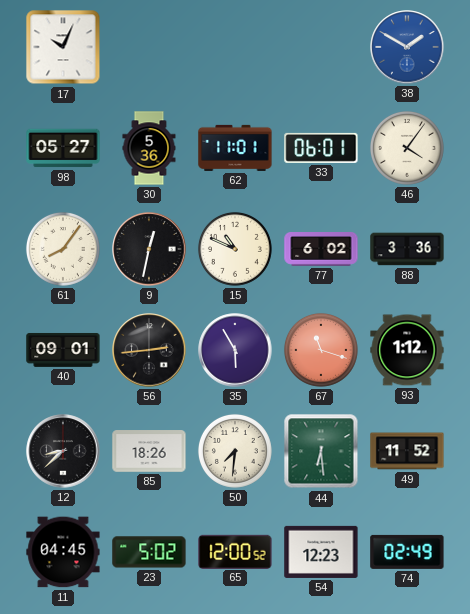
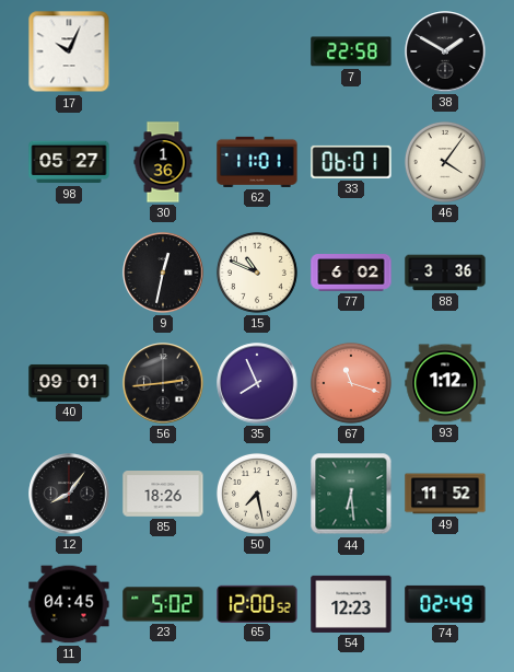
7: none -> 22:58
38 dial: blue -> black
30: 5:36 -> 1:36
61: 8:06 -> none
35: 5:55 -> 7:56
12: 8:38 -> 8:06
50: 7:31 -> 7:28
